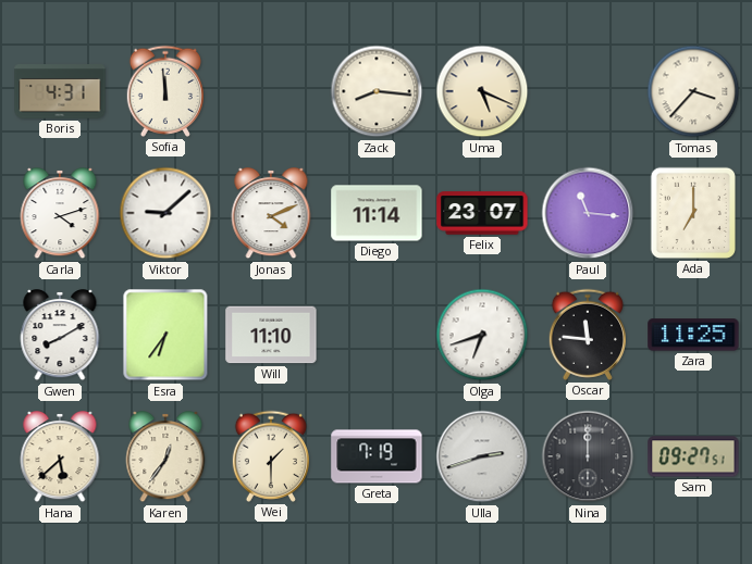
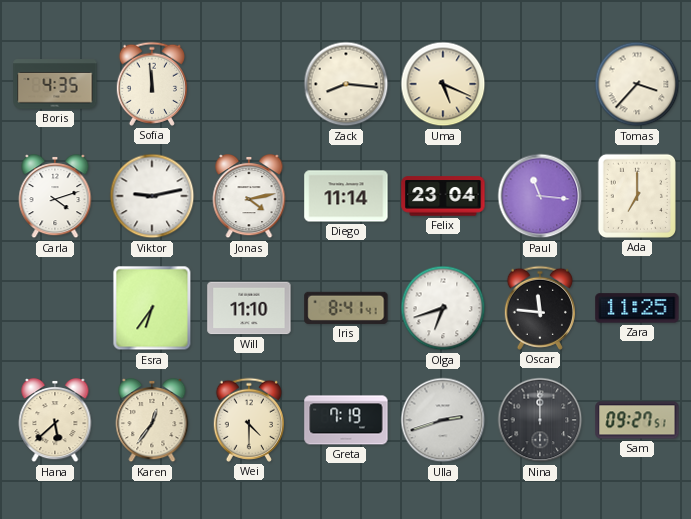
Boris: 4:31 -> 4:35
Viktor: 9:08 -> 9:13
Jonas: 4:11 -> 4:13
Felix: 23:07 -> 23:04
Gwen: 8:10 -> none
Iris: none -> 8:41
Wei: 1:30 -> 4:30
